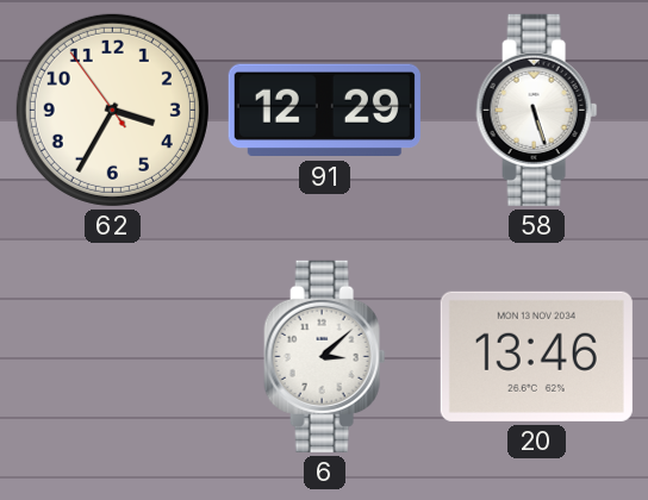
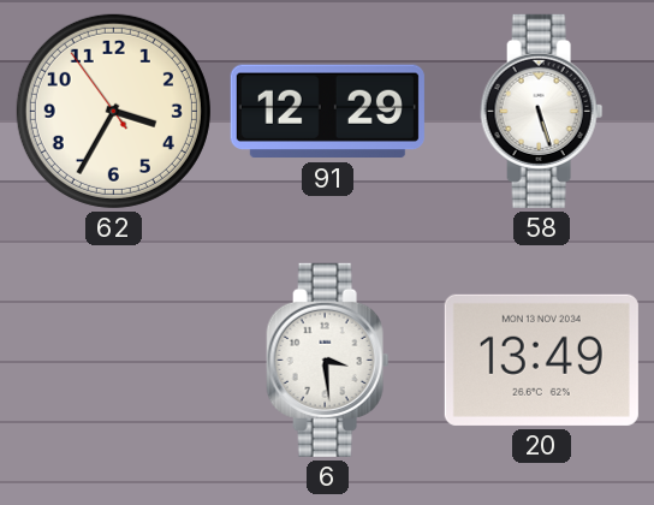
6: 3:08 -> 3:29
20: 13:46 -> 13:49
